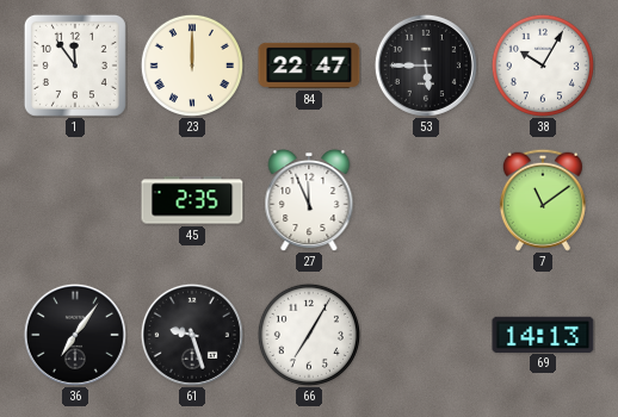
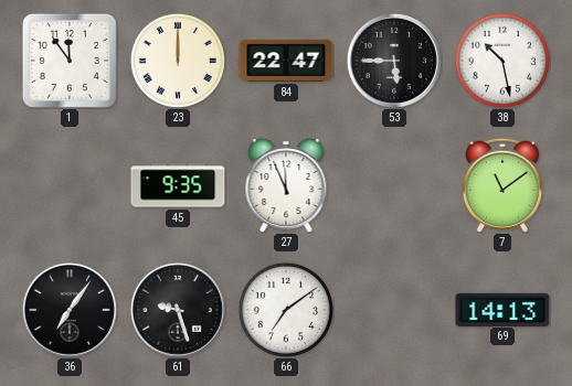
38: 10:05 -> 10:28
45: 2:35 -> 9:35
66: 7:05 -> 7:09
